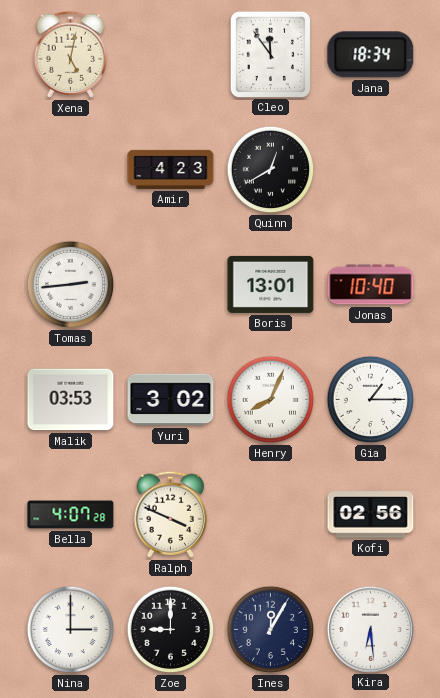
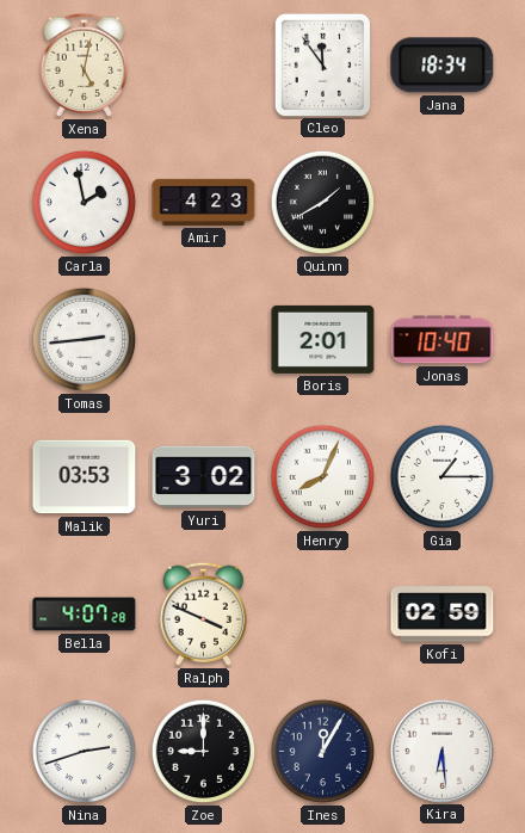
Carla: none -> 1:58
Quinn: 12:40 -> 1:40
Boris: 13:01 -> 2:01
Kofi: 02:56 -> 02:59
Nina: 3:00 -> 2:42
